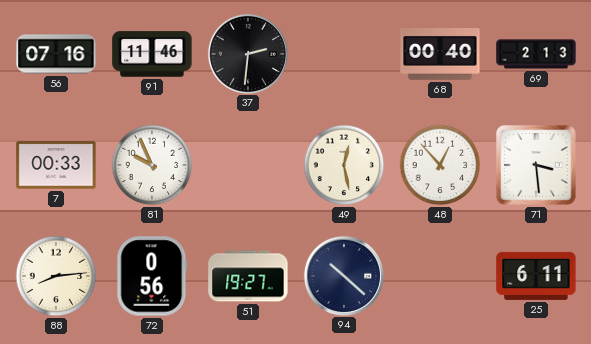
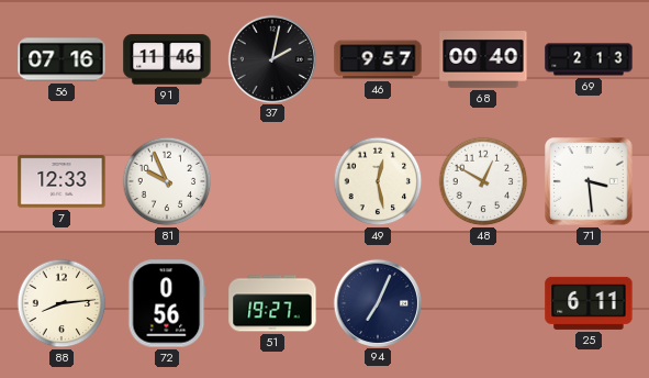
37: 2:31 -> 2:02
46: none -> 9:57
7: 00:33 -> 12:33
48: 12:53 -> 12:50
94: 10:22 -> 7:04
